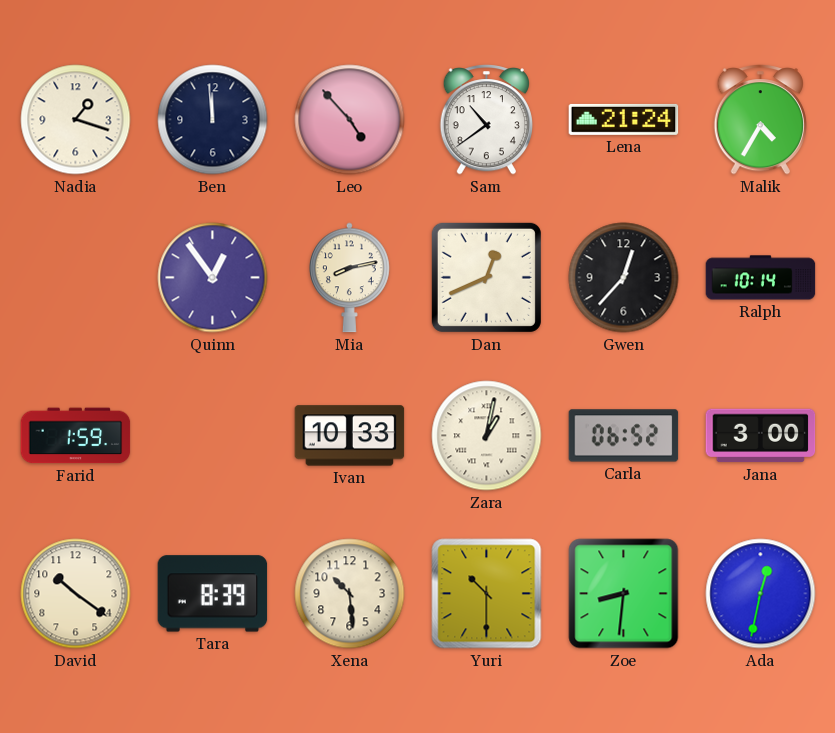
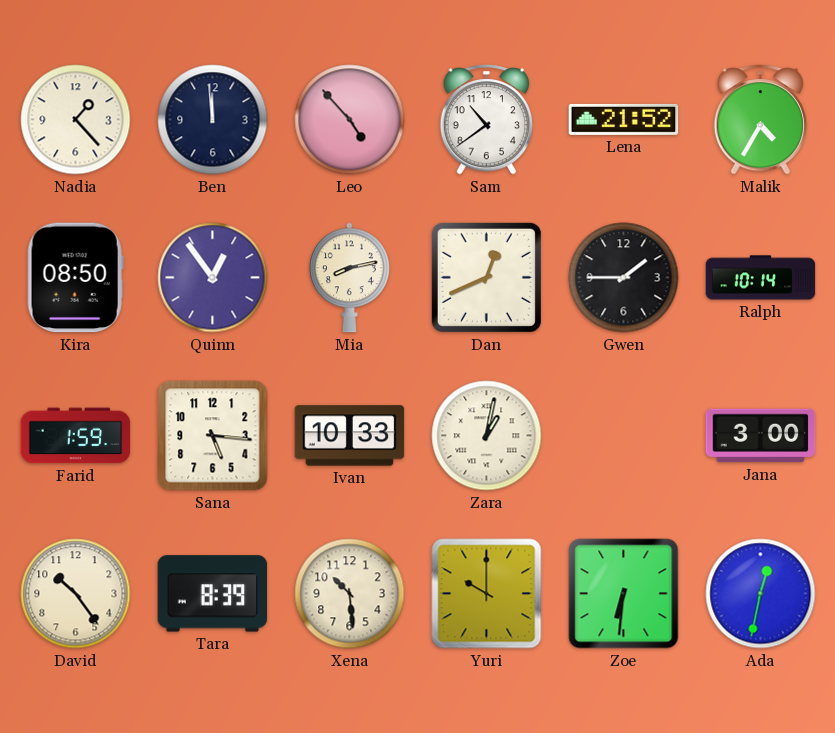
Nadia: 1:18 -> 1:23
Lena: 21:24 -> 21:52
Kira: none -> 08:50
Gwen: 12:37 -> 1:45
Sana: none -> 5:16
Carla: 06:52 -> none
David: 10:21 -> 10:24
Yuri: 10:30 -> 10:00
Zoe: 8:31 -> 6:31
